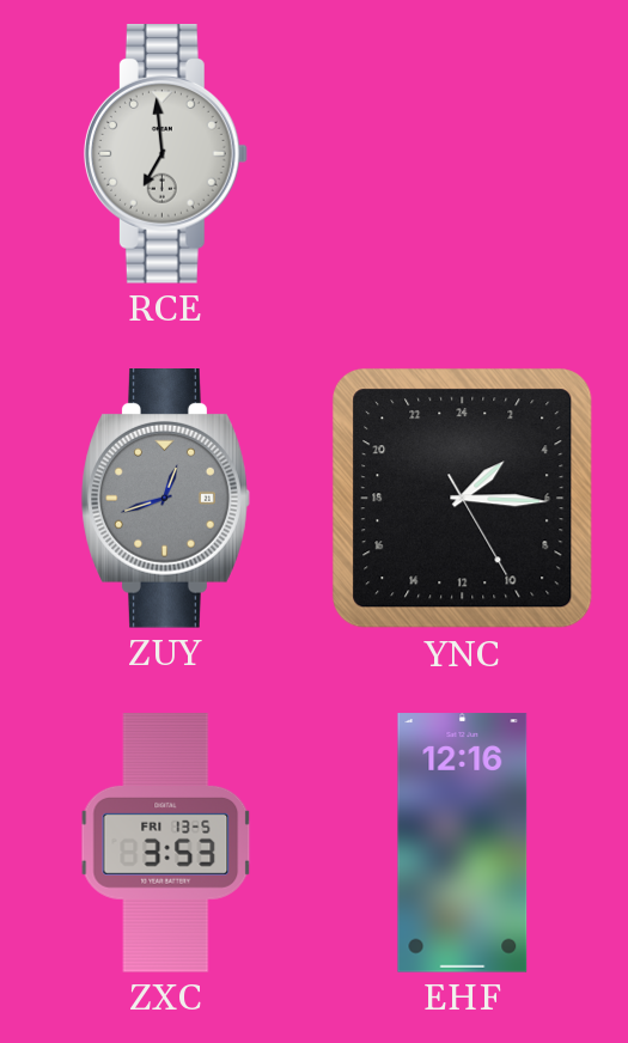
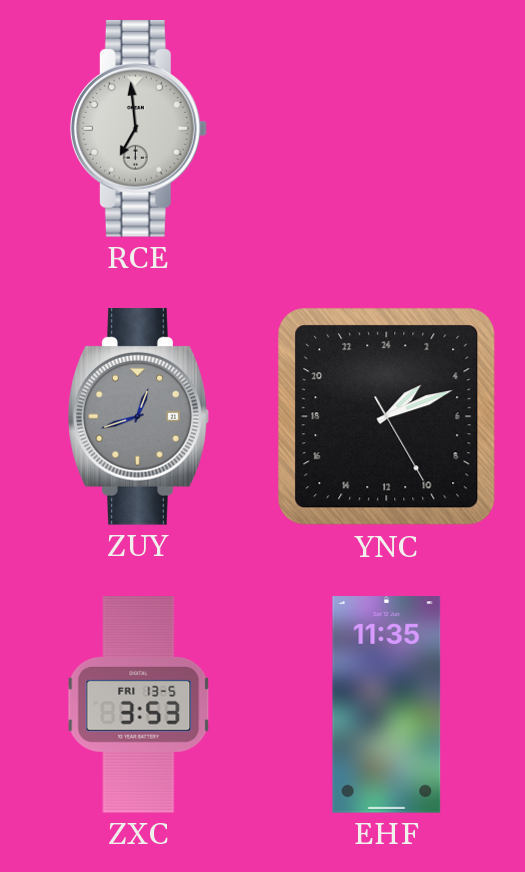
YNC: 3:15 -> 3:11
EHF: 12:16 -> 11:35
